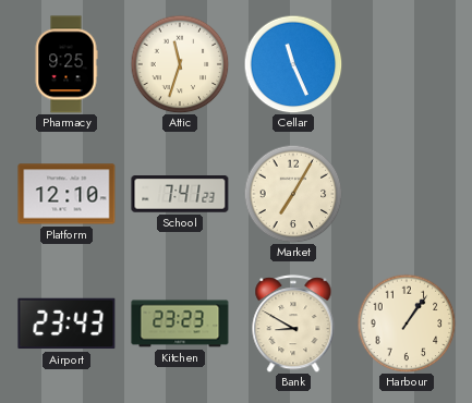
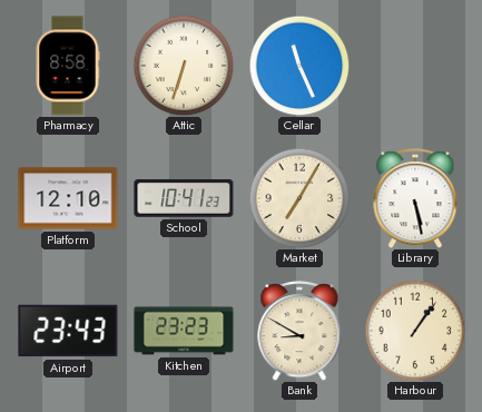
Pharmacy: 9:25 -> 8:58
Attic: 11:33 -> 6:33
School: 7:41 -> 10:41
Library: none -> 5:28
